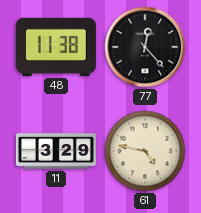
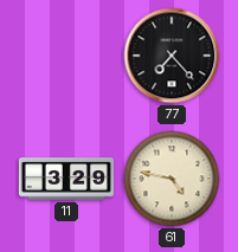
48: 11:38 -> none
77: 12:23 -> 7:23
